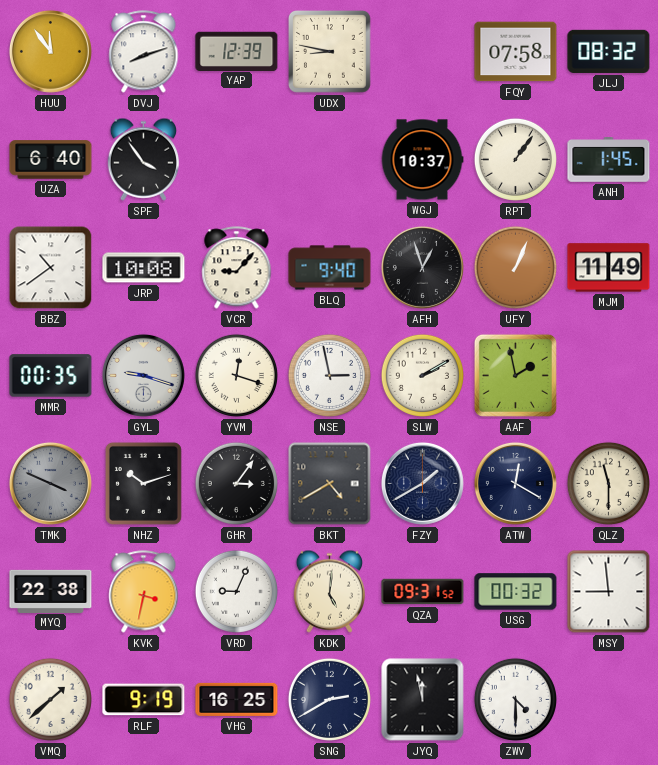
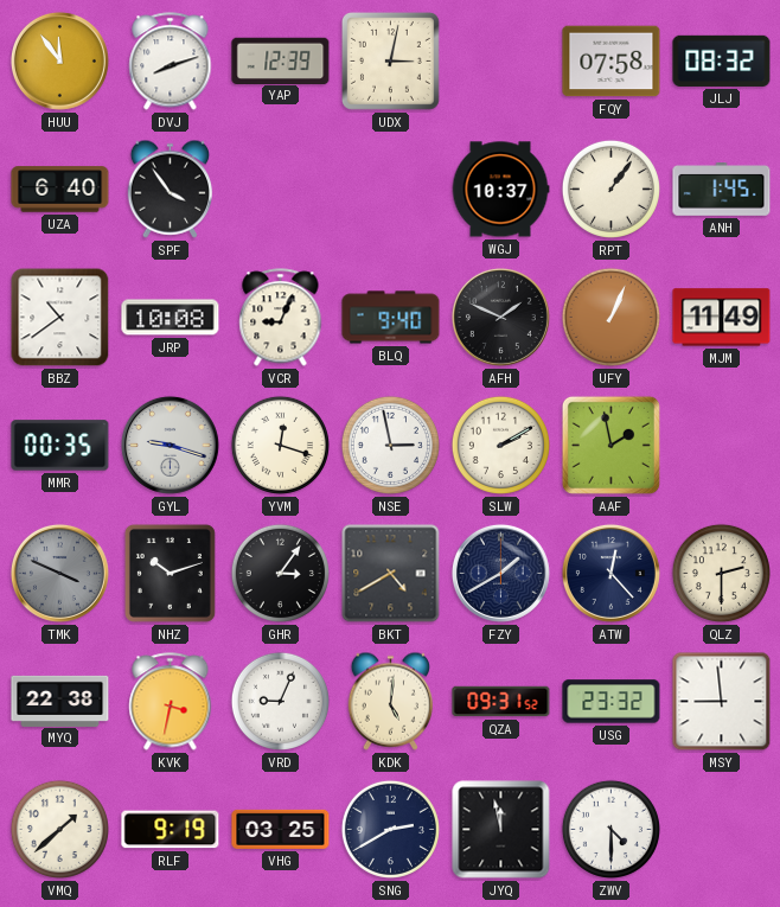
UDX: 8:47 -> 3:02
VCR: 9:07 -> 9:04
AFH: 12:57 -> 1:49
ATW: 12:20 -> 12:23
QLZ: 11:30 -> 2:30
USG: 00:32 -> 23:32
VHG: 16:25 -> 03:25
